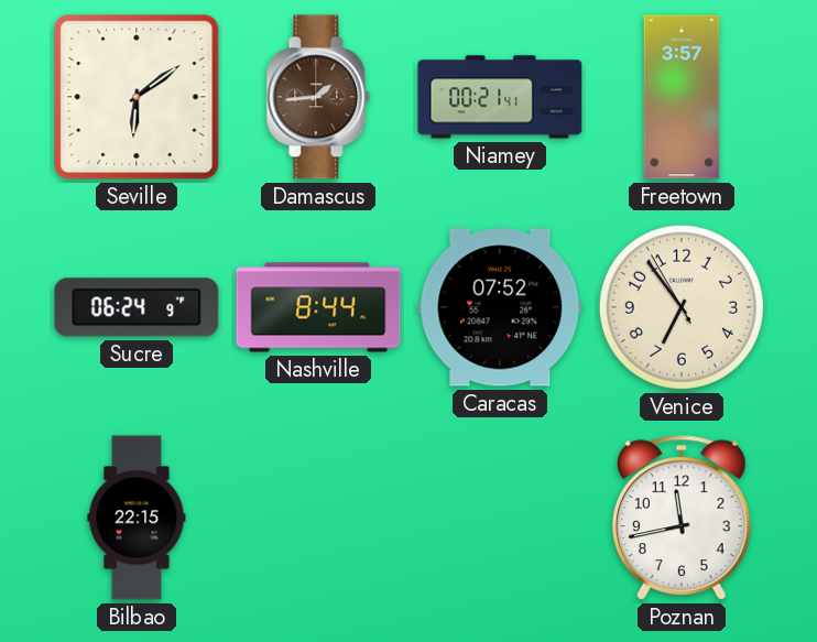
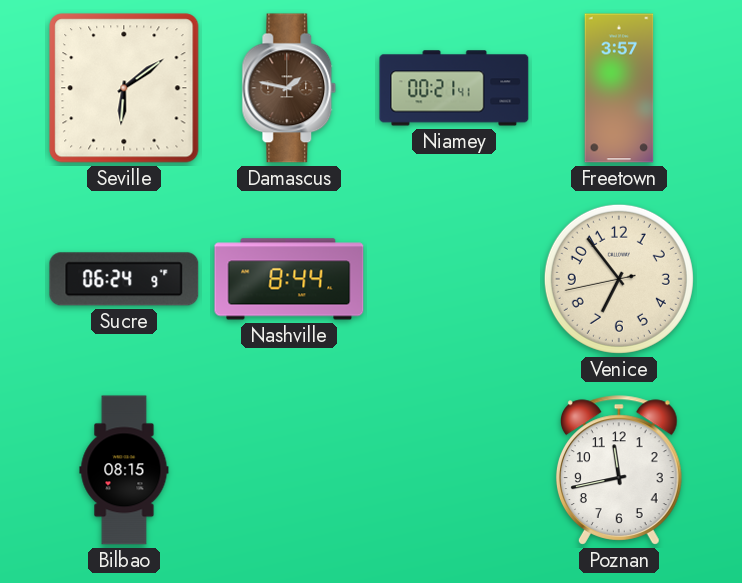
Damascus: 1:44 -> 1:47
Caracas: 07:52 -> none
Venice: 6:53:55 -> 6:53:43
Bilbao: 22:15 -> 08:15
